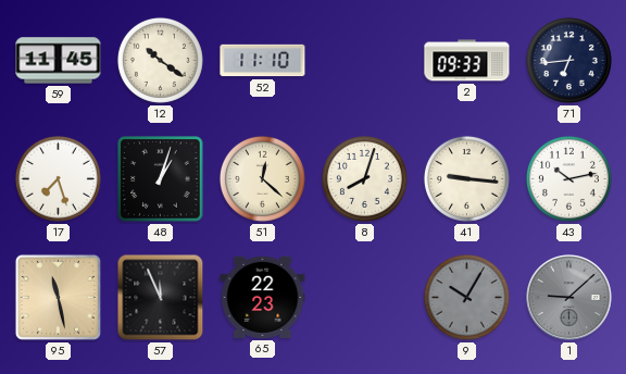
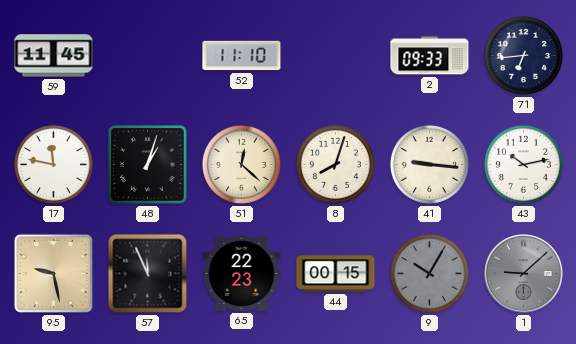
12: 10:21 -> none
17: 7:27 -> 11:47
95: 11:28 -> 9:28
44: none -> 00:15
